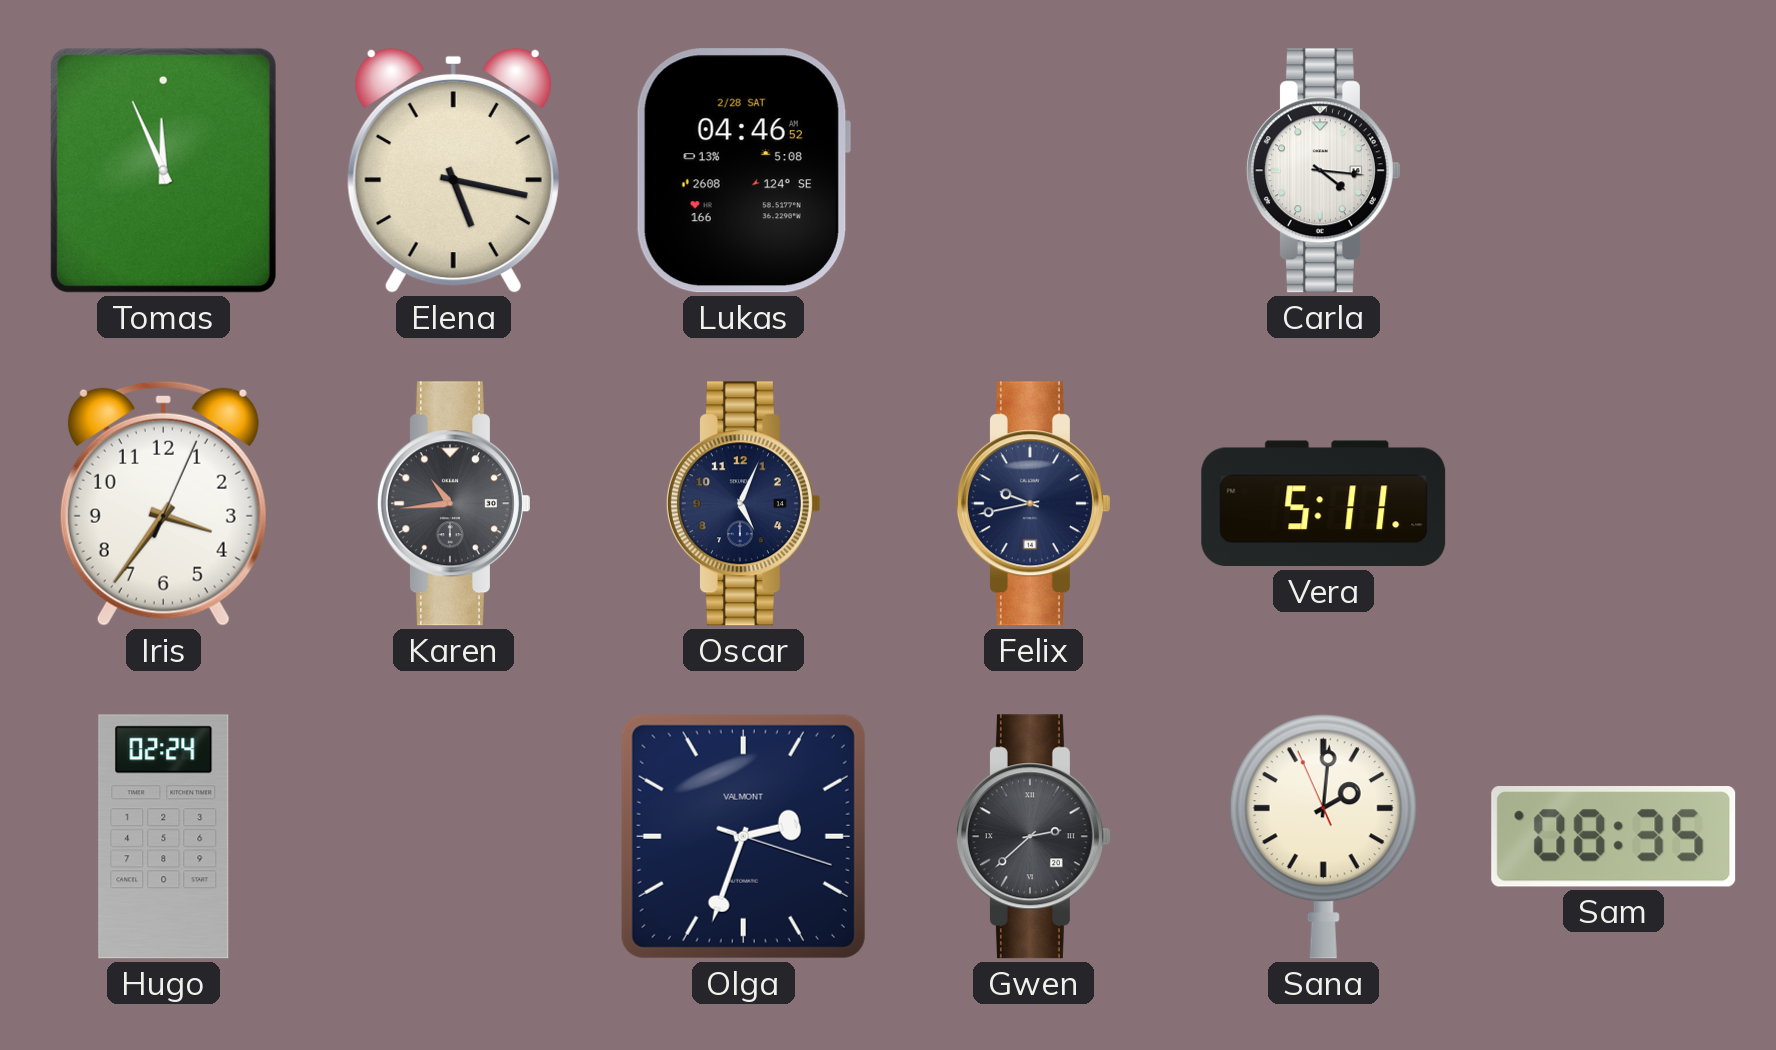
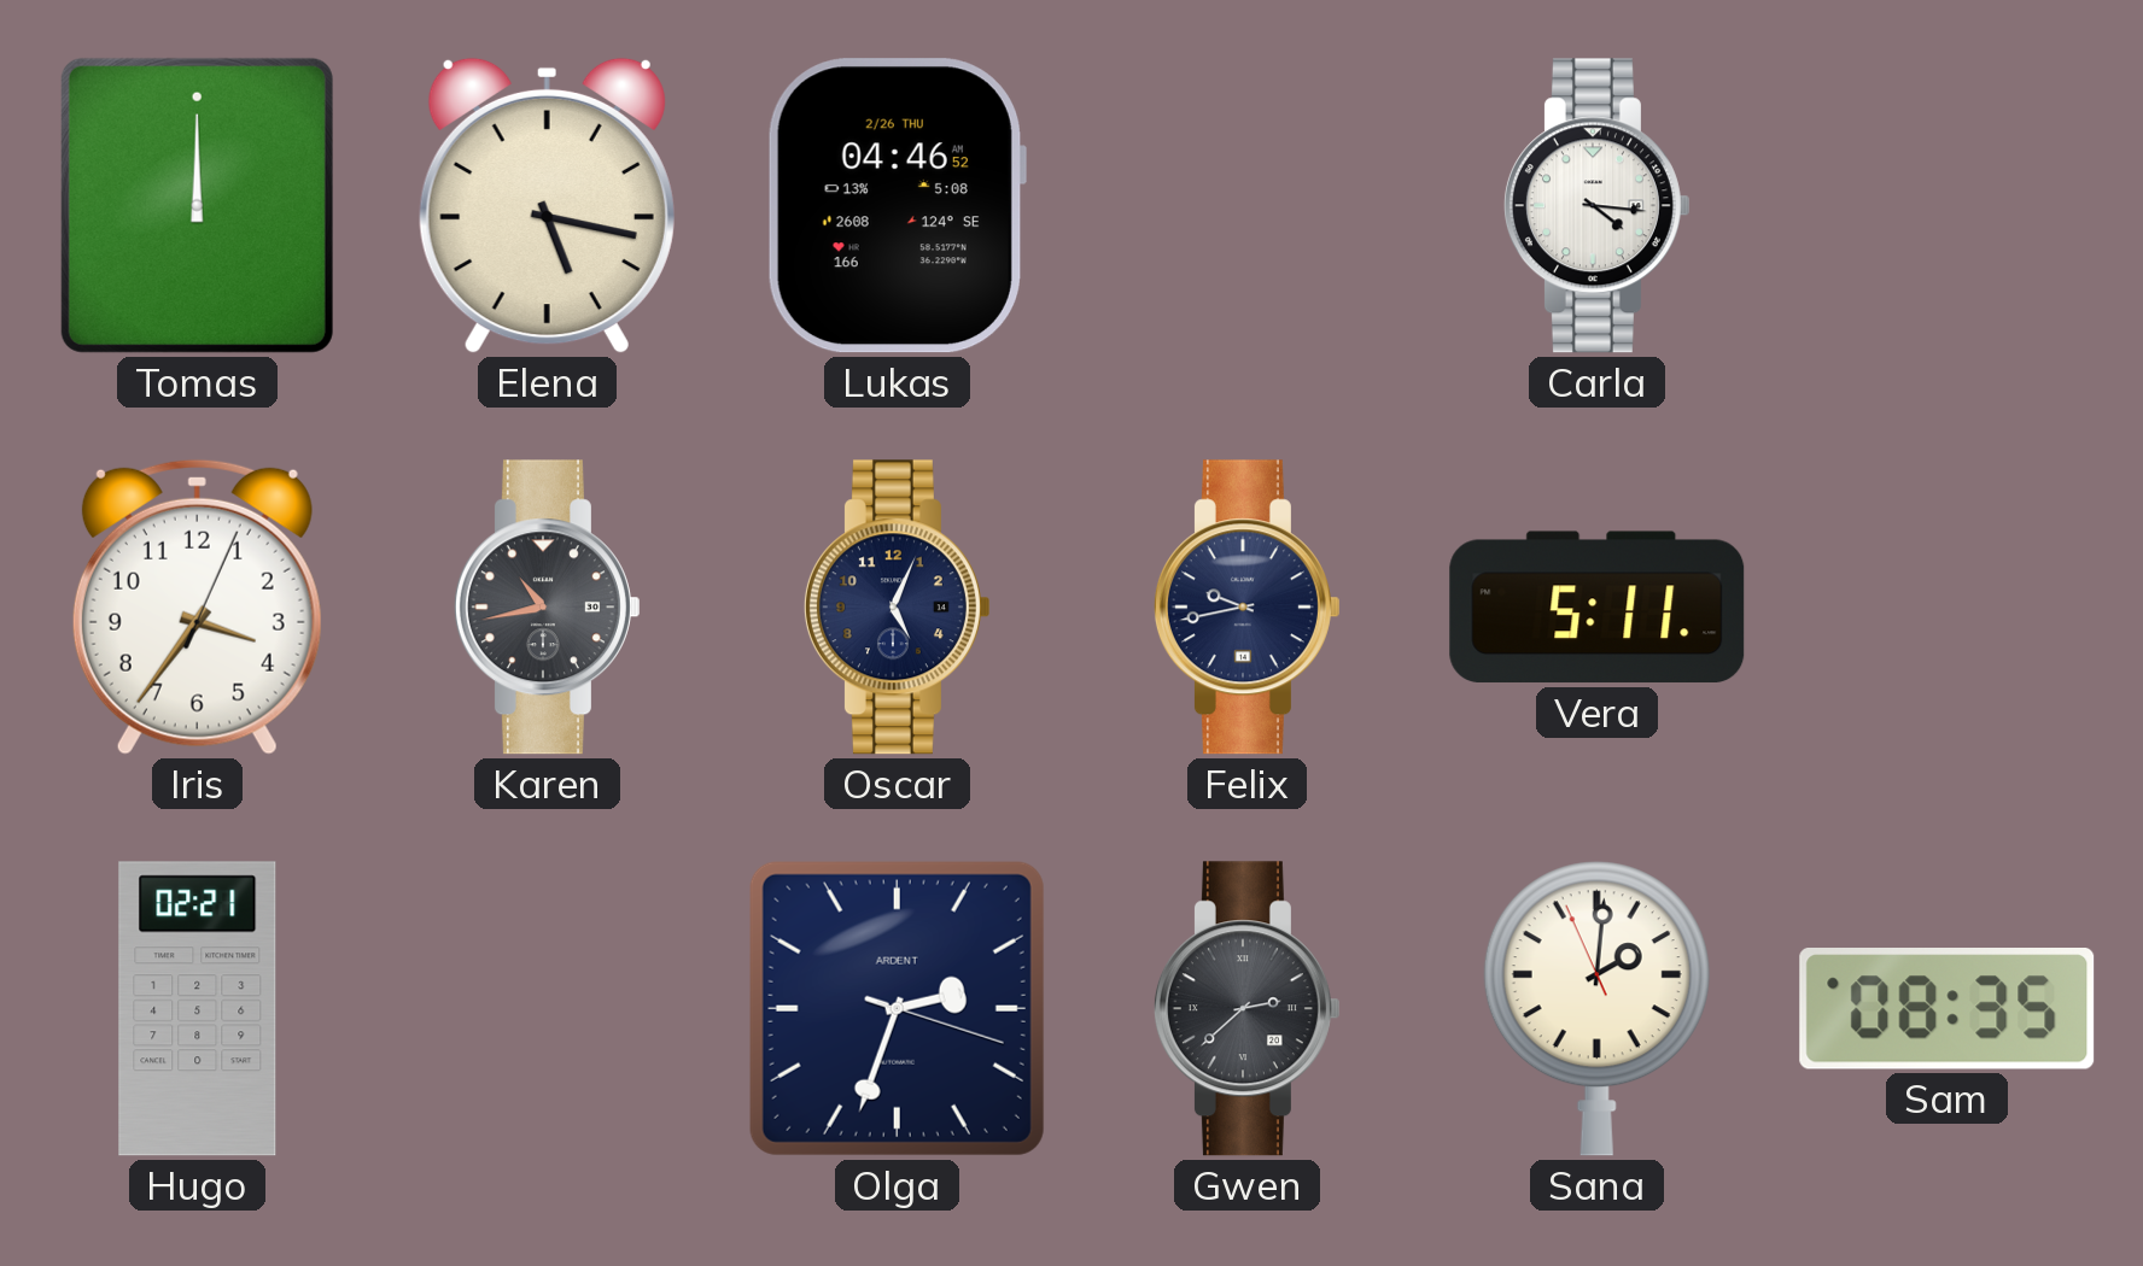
Tomas: 11:56 -> 12:00
Lukas date: 2/28 SAT -> 2/26 THU
Karen: 10:44 -> 10:43
Hugo: 02:24 -> 02:21
Olga brand: VALMONT -> ARDENT
